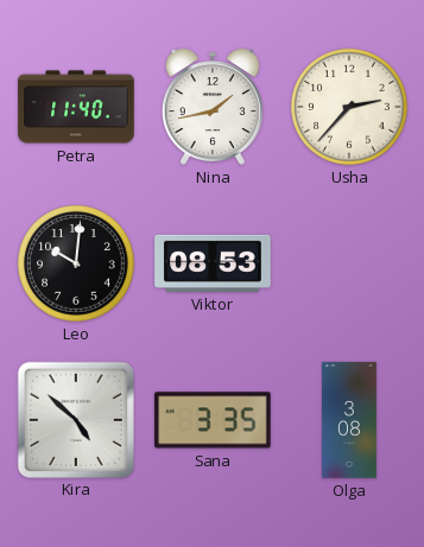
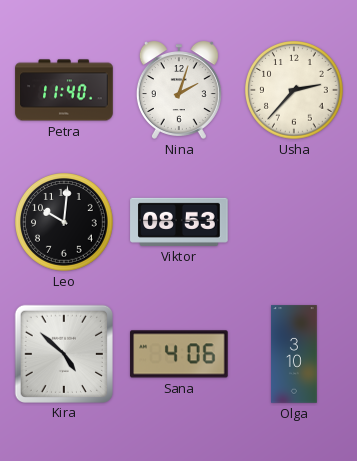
Nina: 1:43 -> 2:03
Sana: 3:35 -> 4:06
Olga: 3:08 -> 3:10
